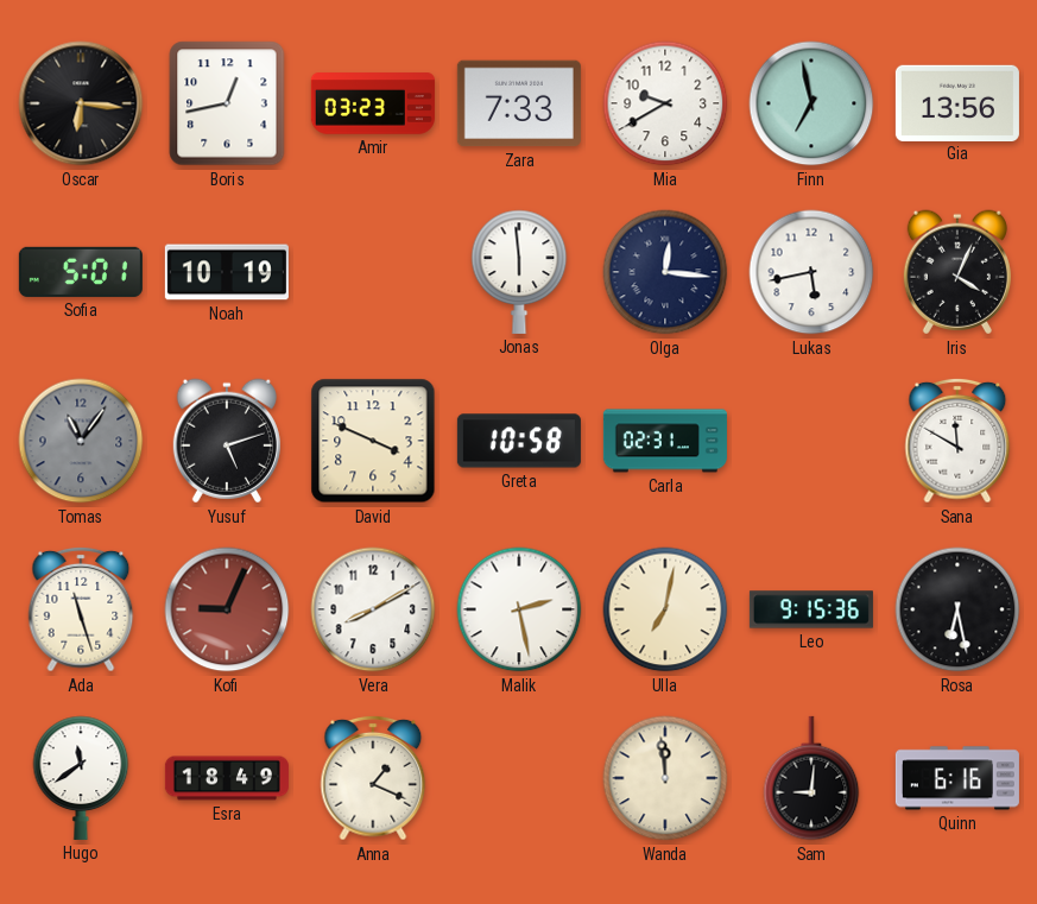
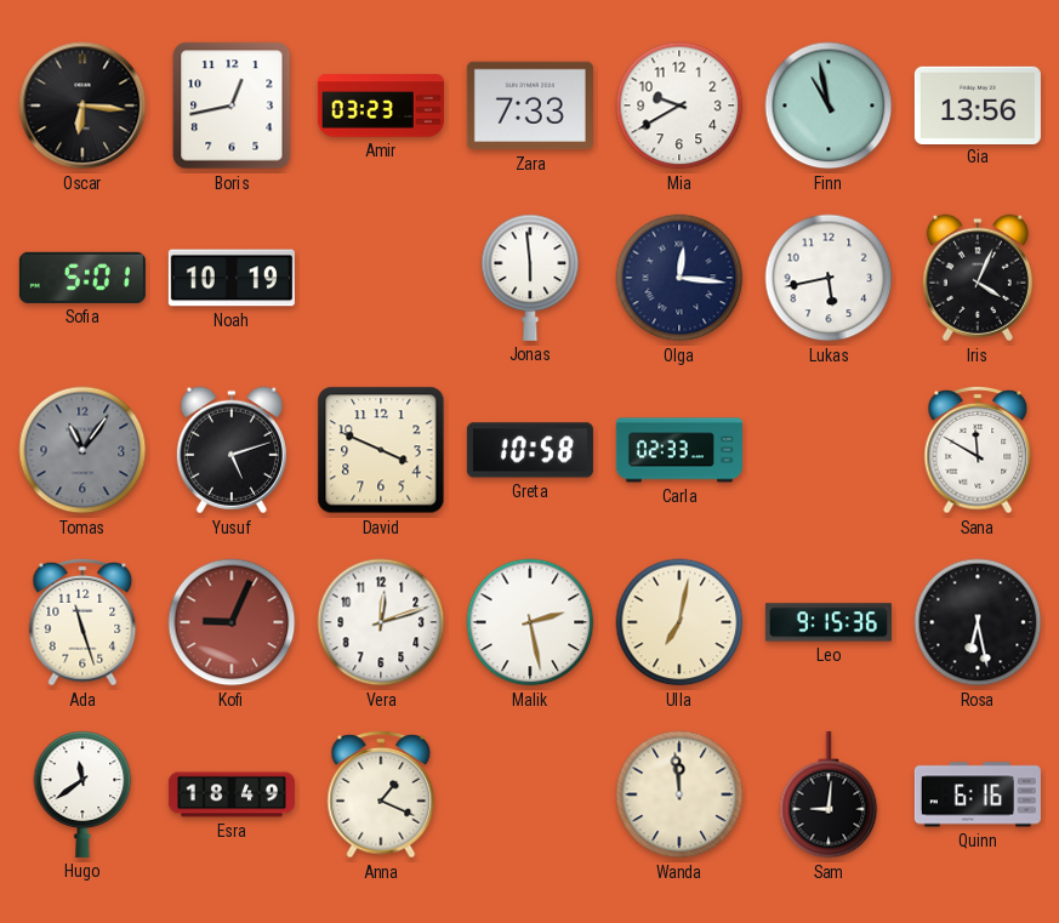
Finn: 6:58 -> 10:58
Carla: 02:31 -> 02:33
Vera: 8:10 -> 12:12
